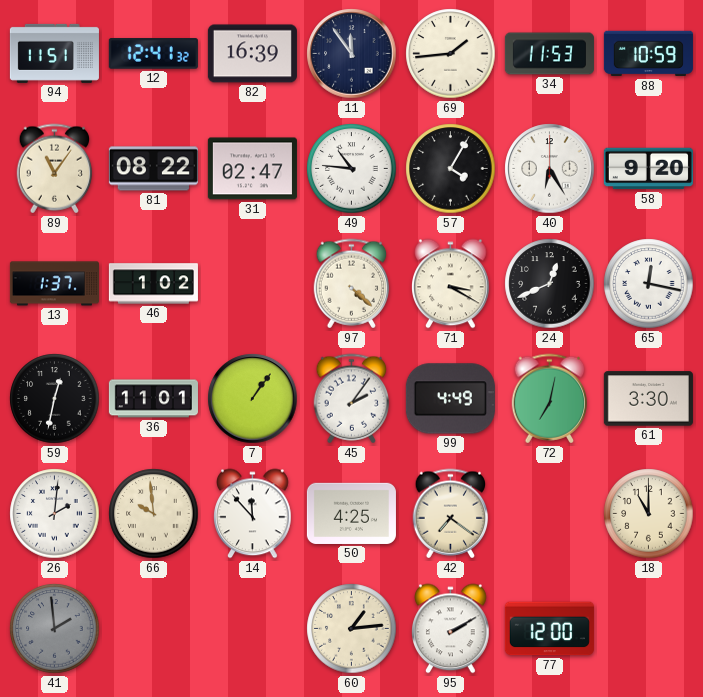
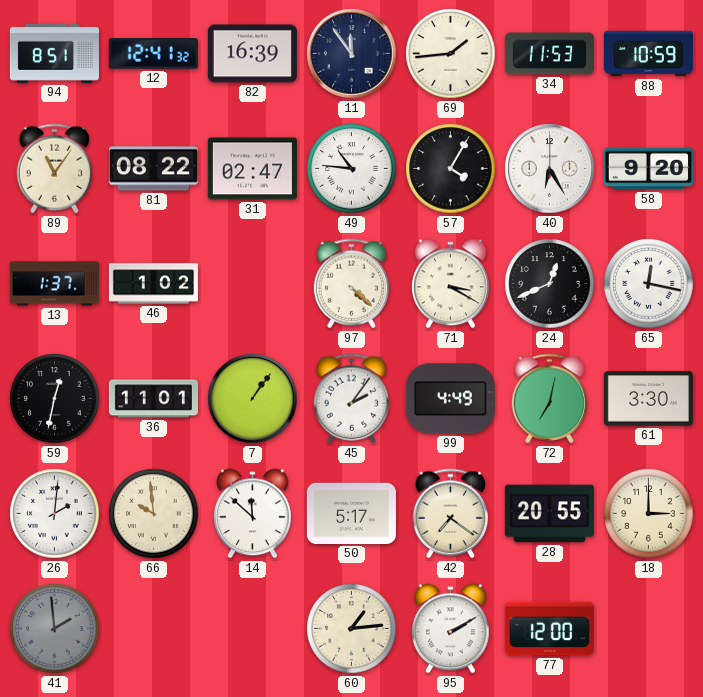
94: 11:51 -> 8:51
14: 11:53 -> 11:52
50: 4:25 -> 5:17
28: none -> 20:55
18: 11:00 -> 3:00
